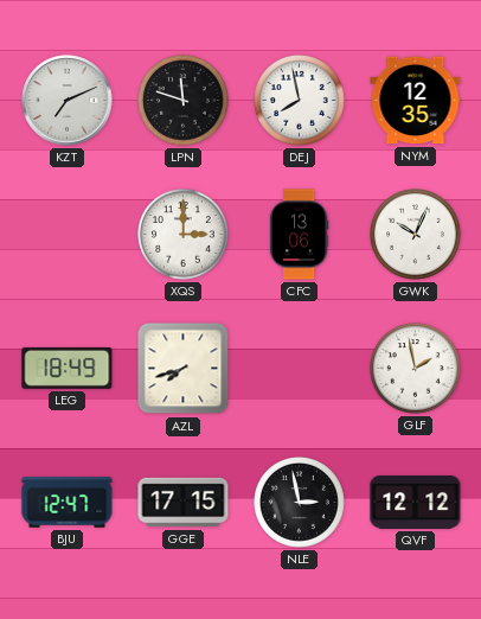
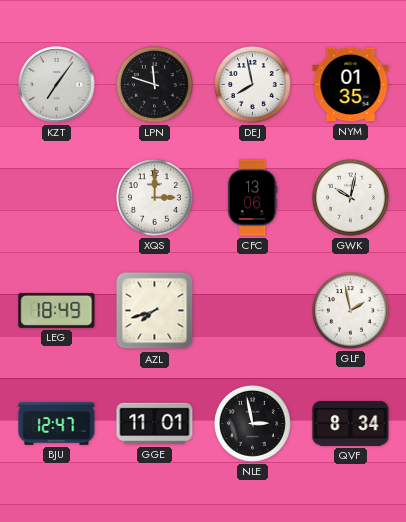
KZT: 7:11 -> 7:06
NYM: 12:35 -> 01:35
GWK: 10:04 -> 10:02
GGE: 17:15 -> 11:01
QVF: 12:12 -> 8:34
